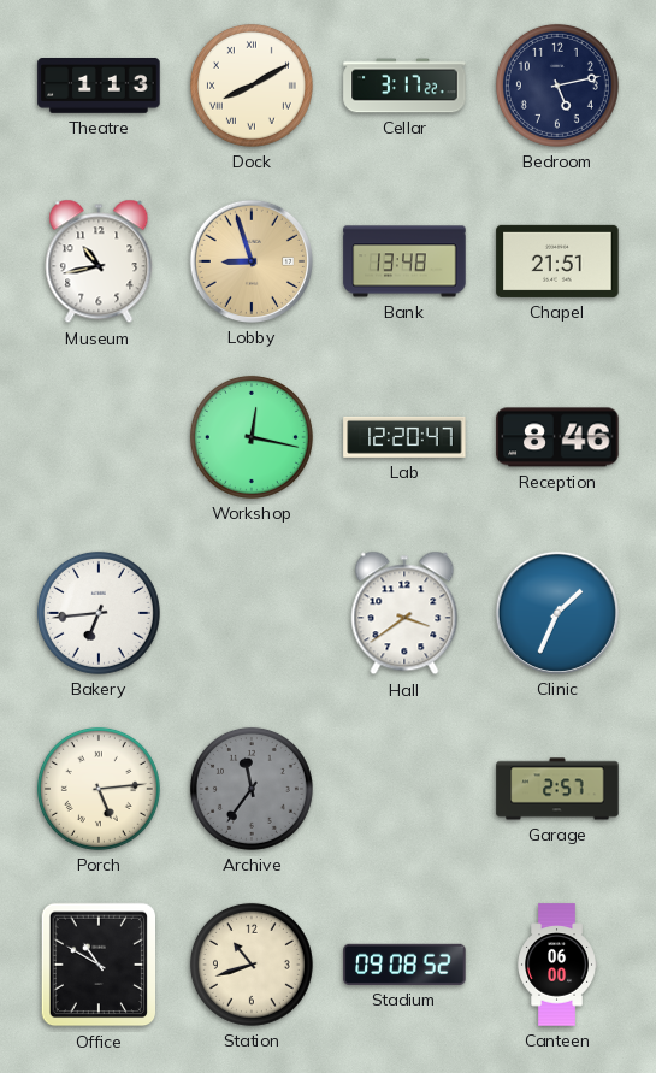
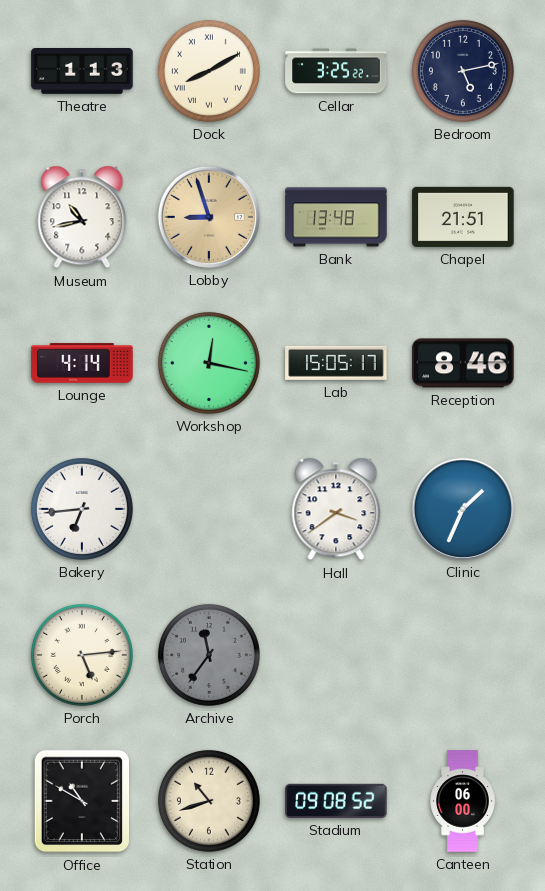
Cellar: 3:17 -> 3:25
Lounge: none -> 4:14
Lab: 12:20 -> 15:05
Garage: 2:57 -> none
